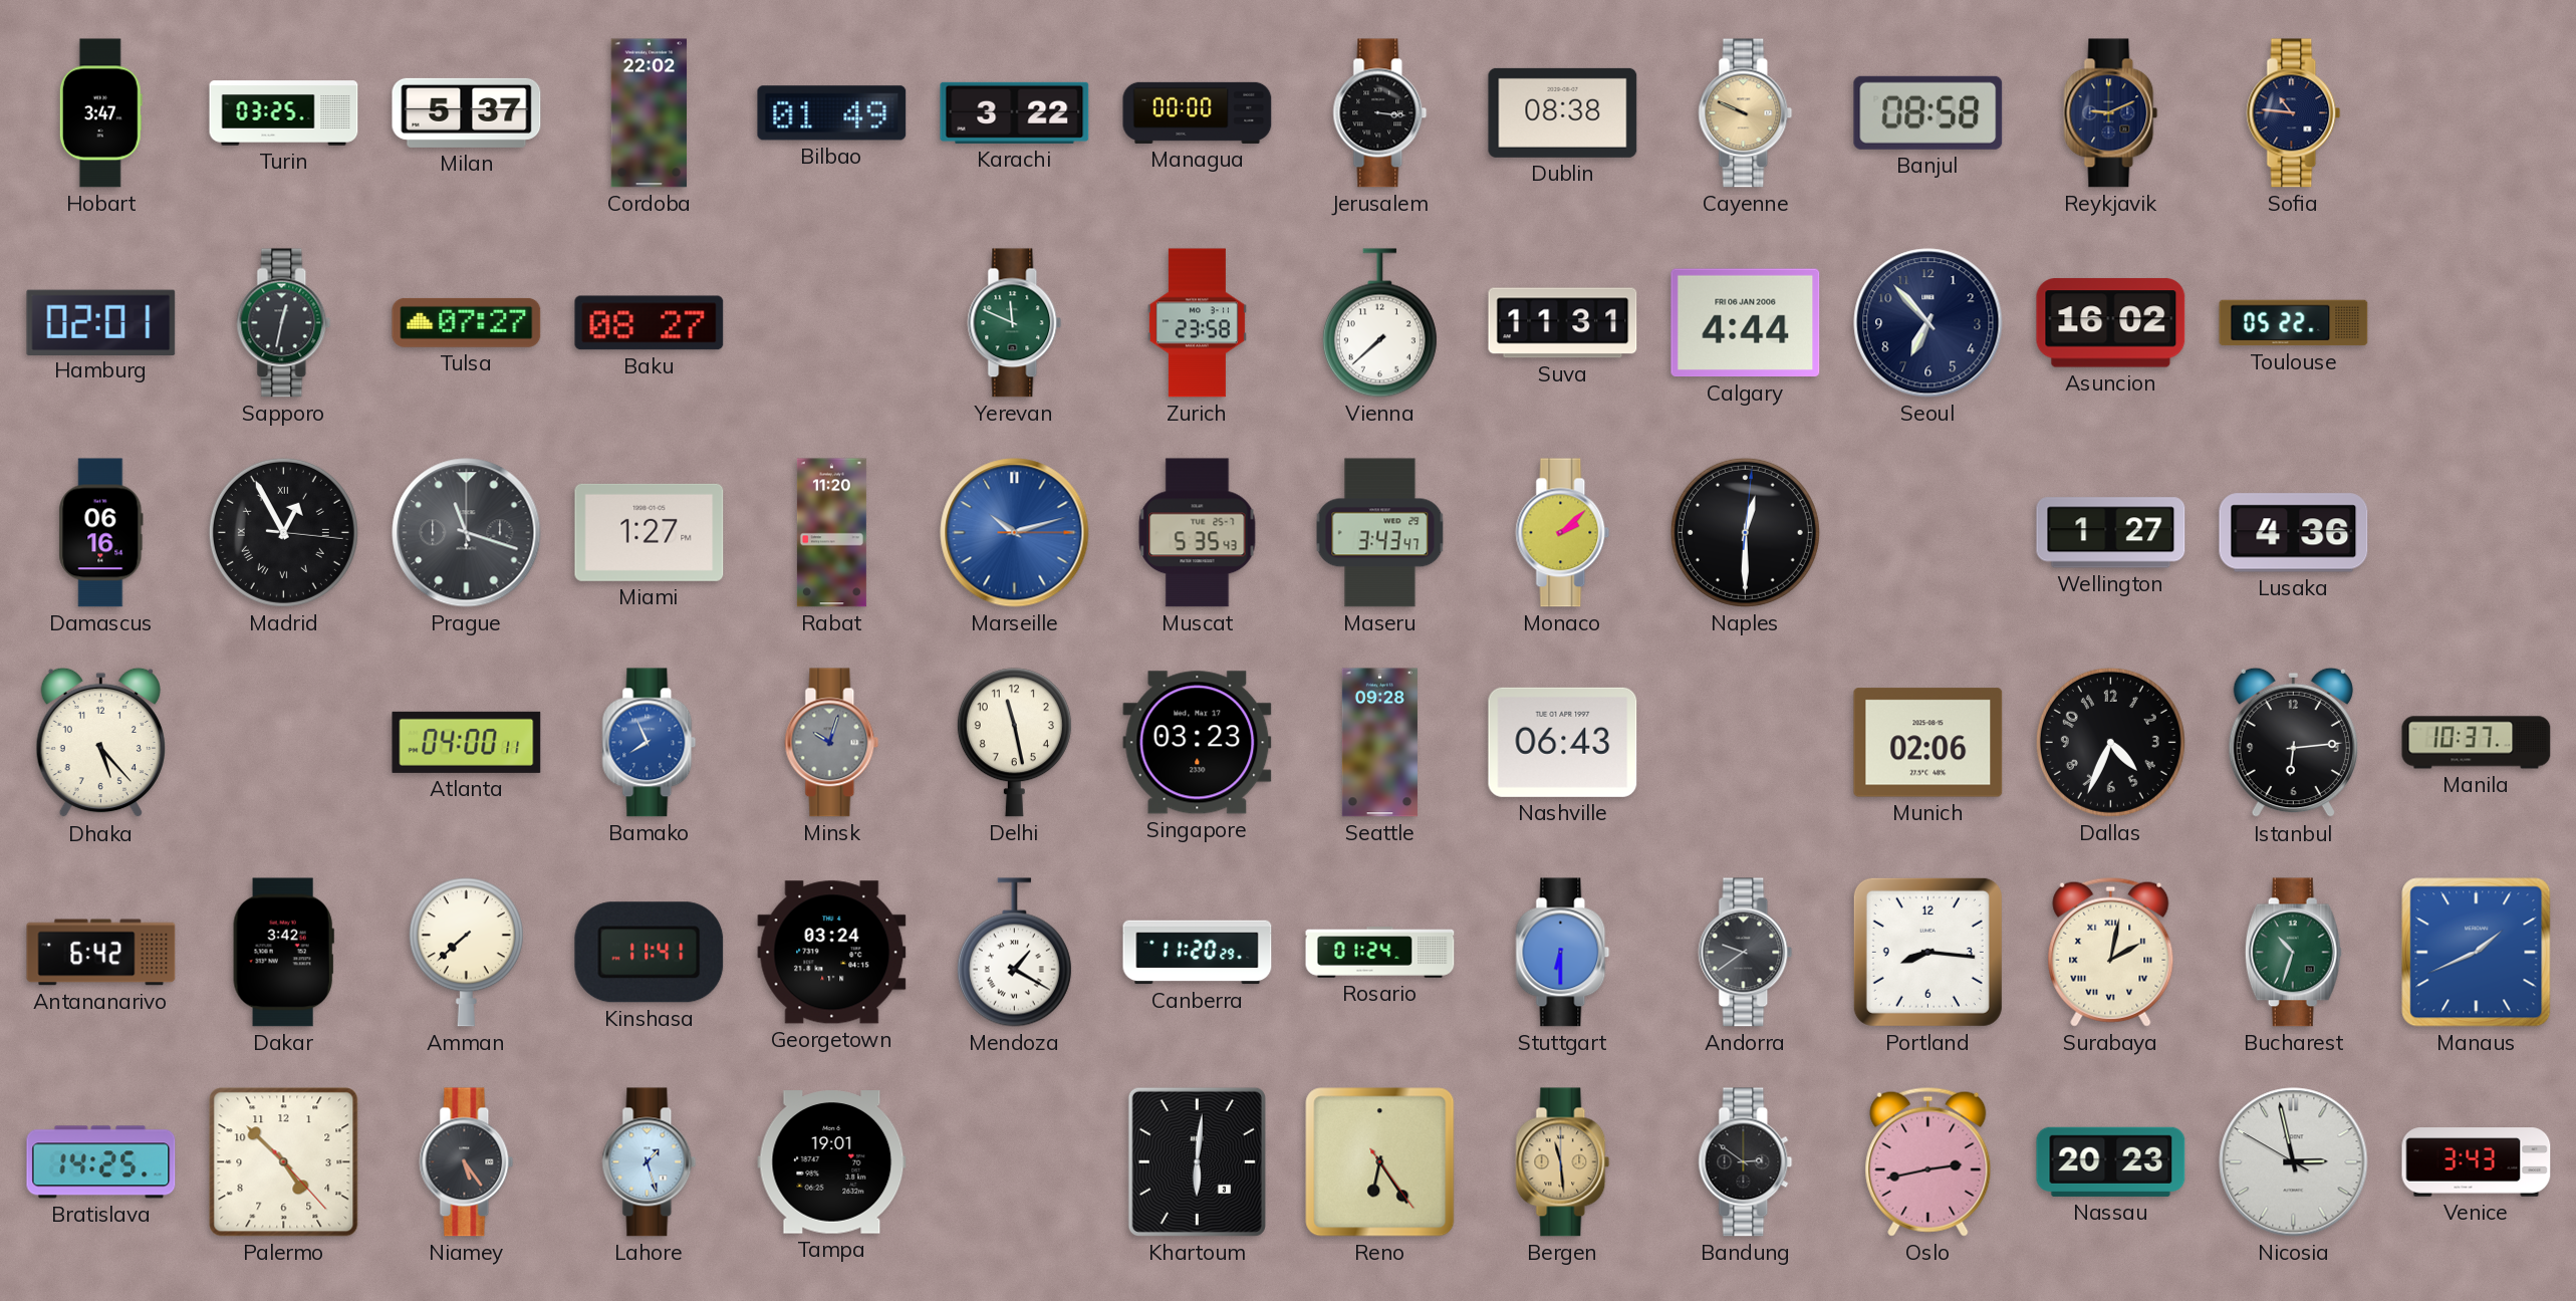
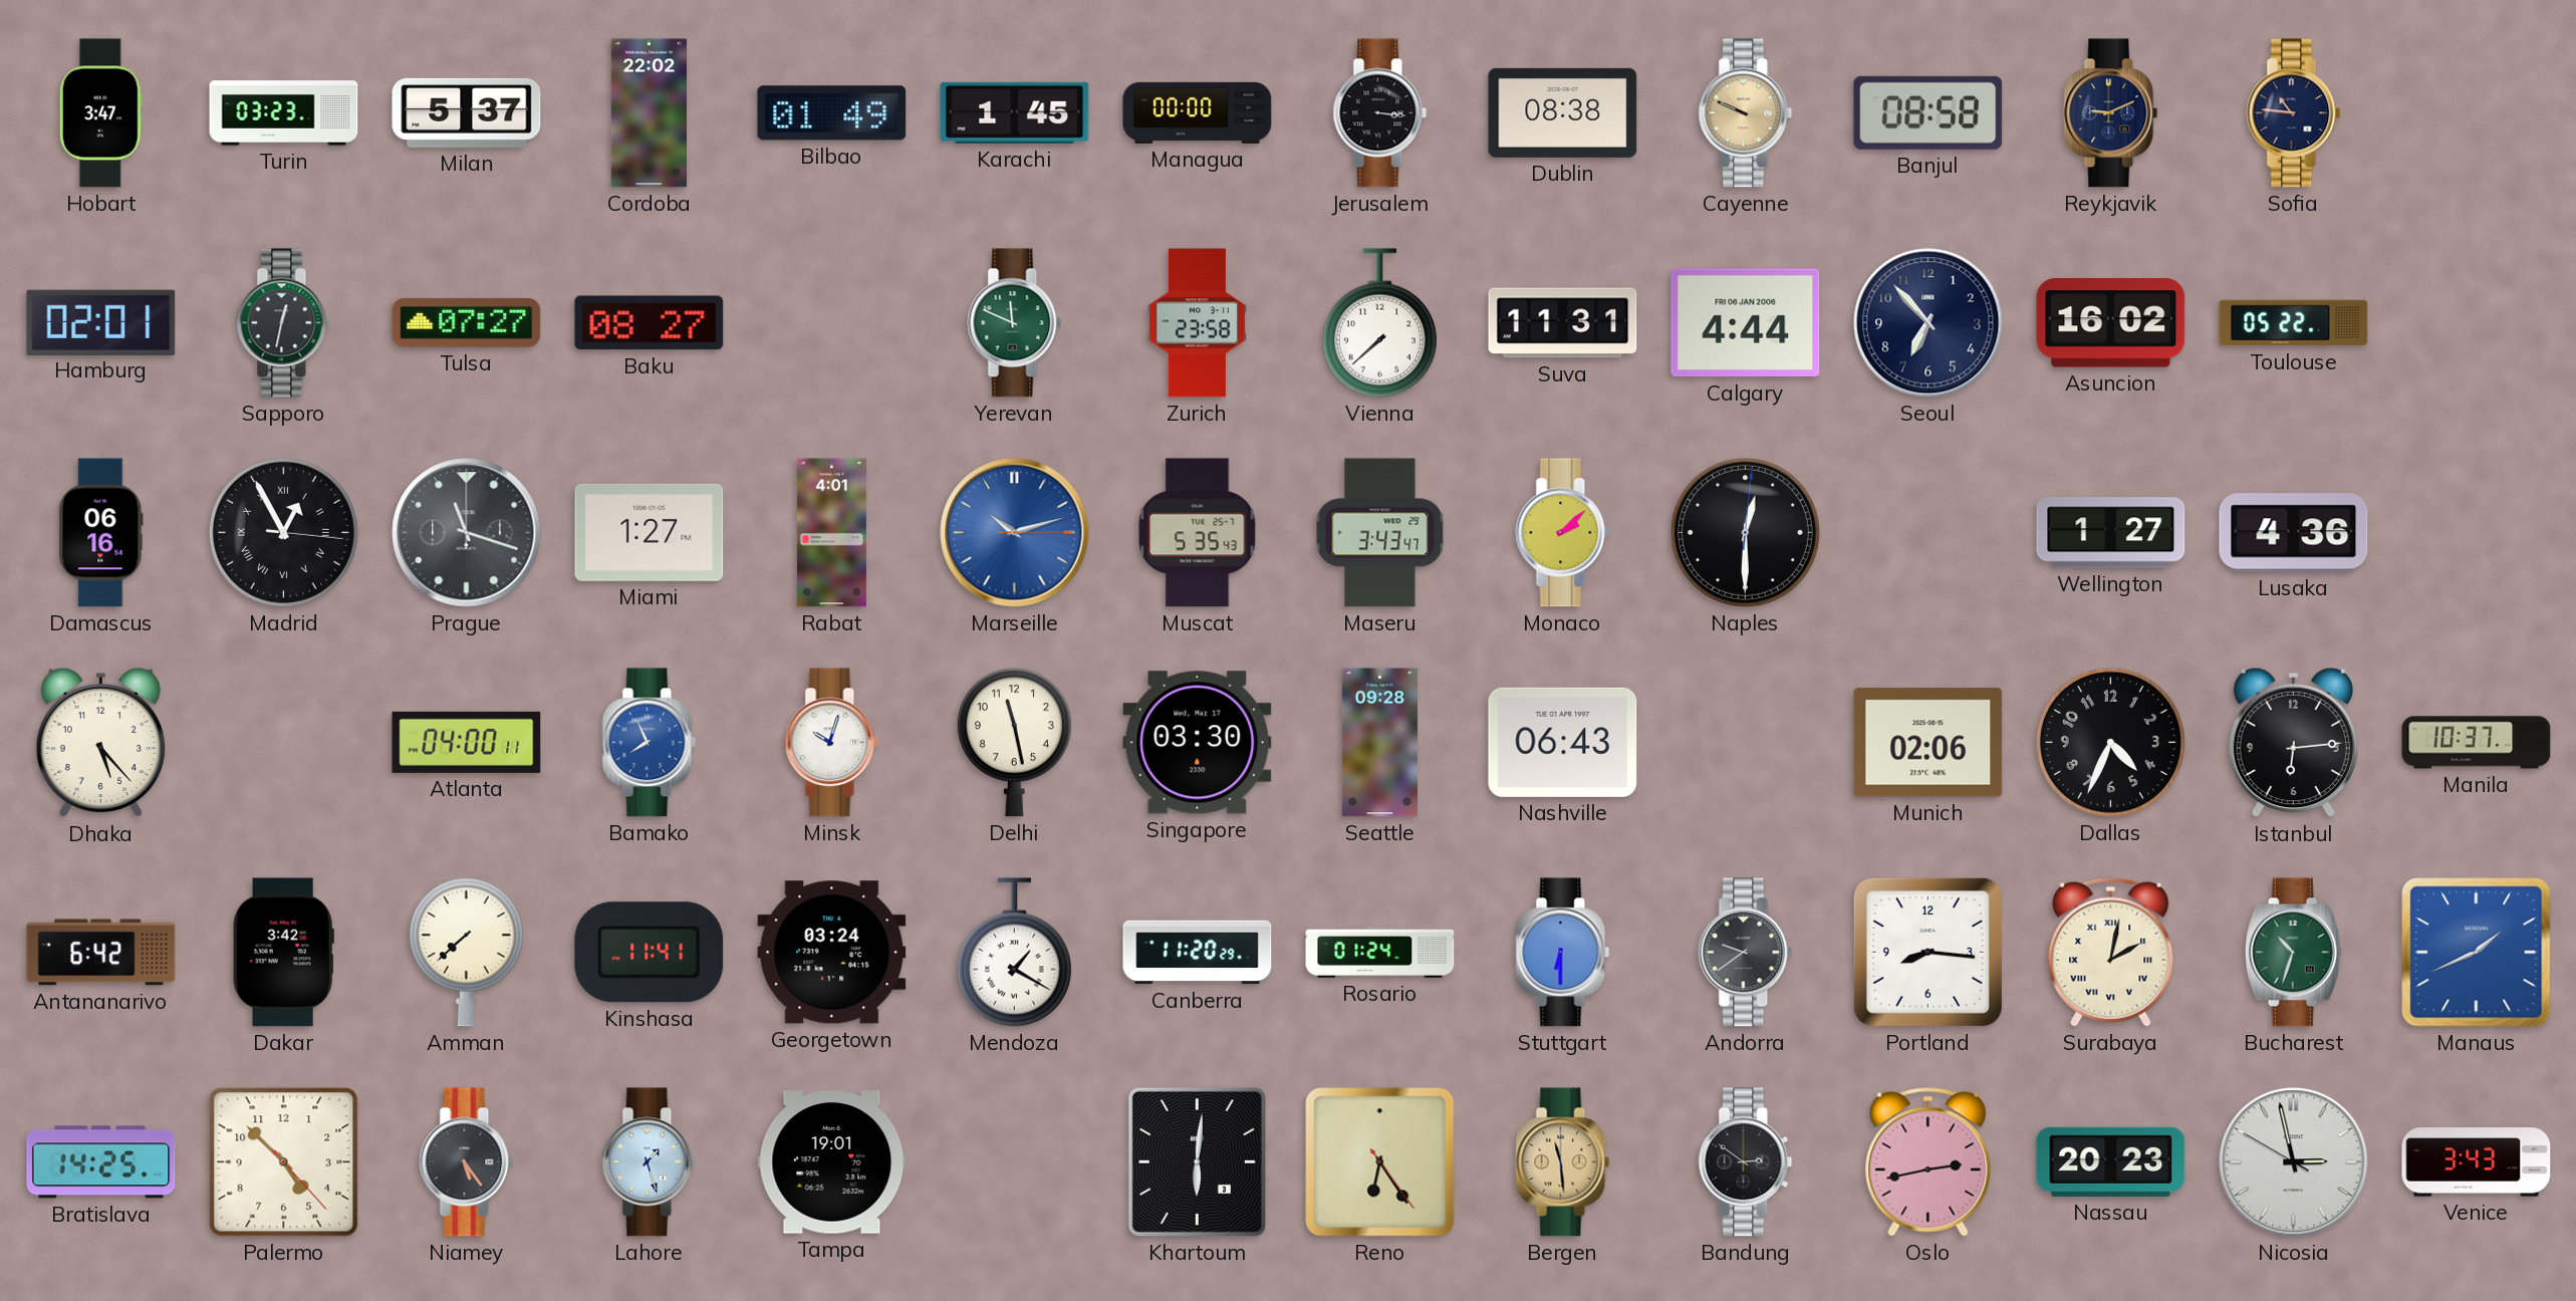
Turin: 03:25 -> 03:23
Karachi: 3:22 -> 1:45
Rabat: 11:20 -> 4:01
Minsk dial: grey -> white
Singapore: 03:23 -> 03:30
